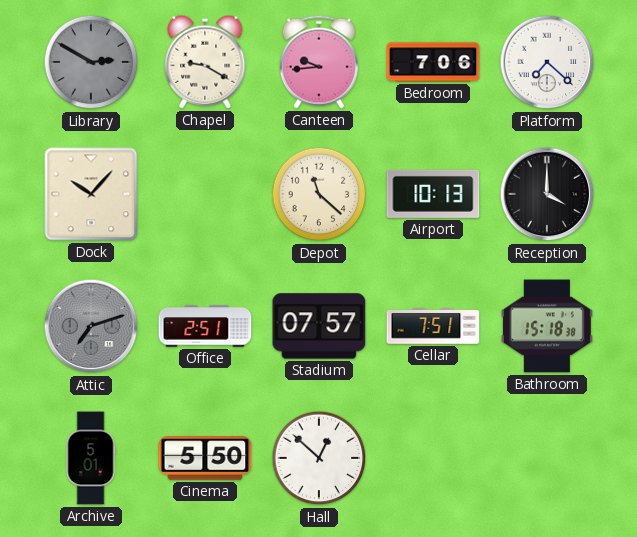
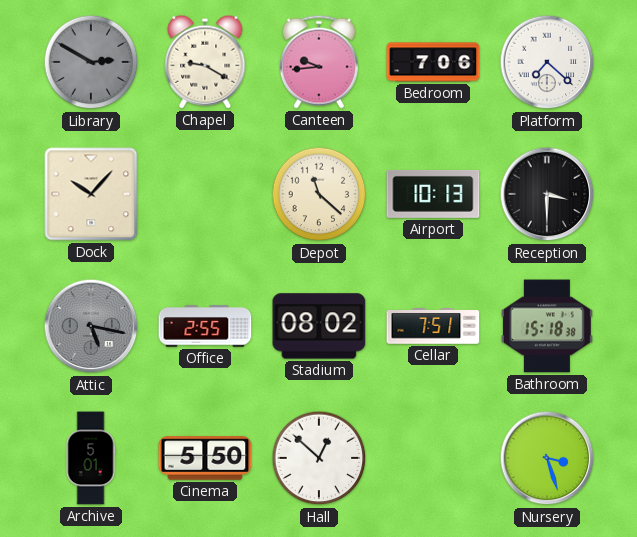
Reception: 4:00 -> 3:30
Attic: 7:12 -> 5:17
Office: 2:51 -> 2:55
Stadium: 07:57 -> 08:02
Nursery: none -> 3:27
